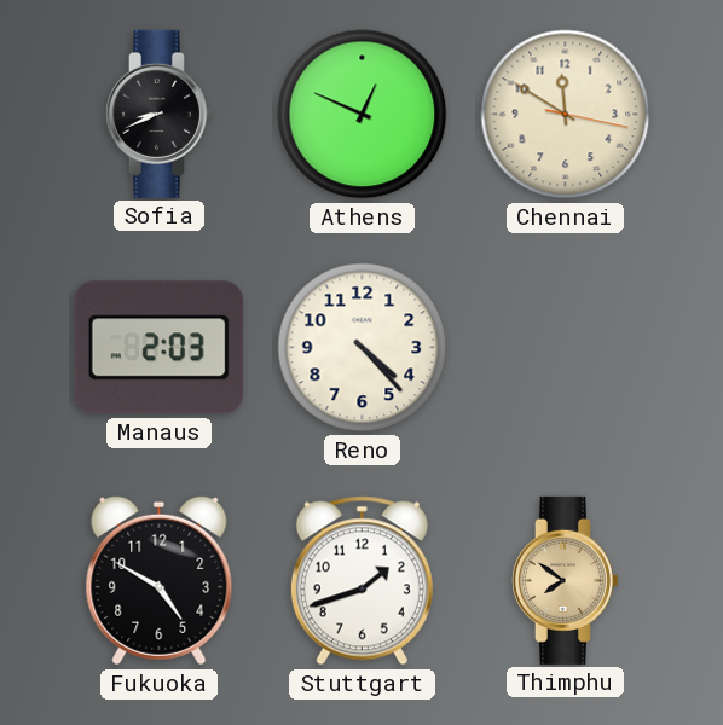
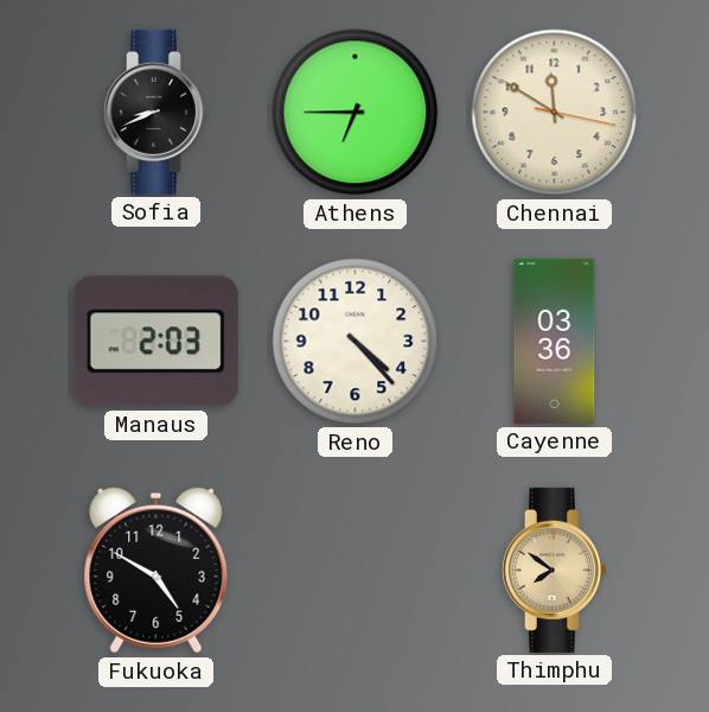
Athens: 12:49 -> 6:45
Cayenne: none -> 03:36
Stuttgart: 1:42 -> none
